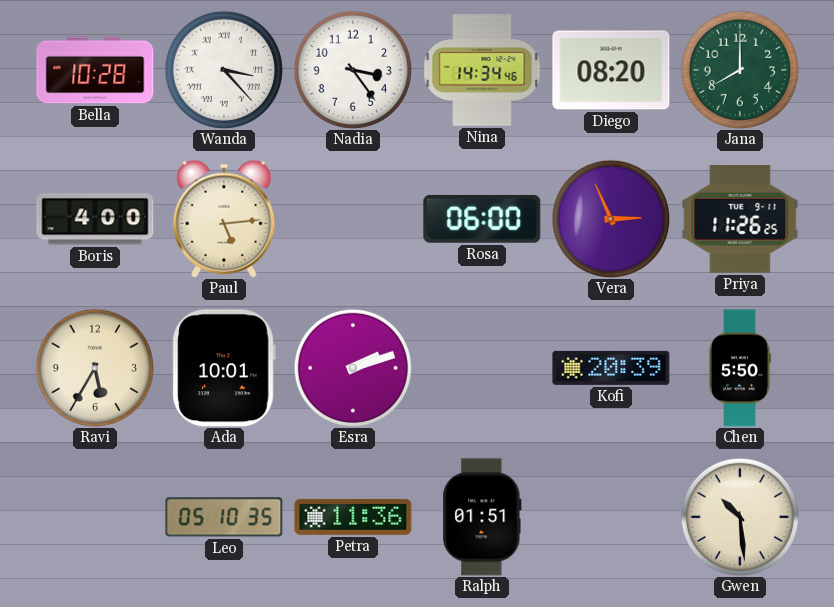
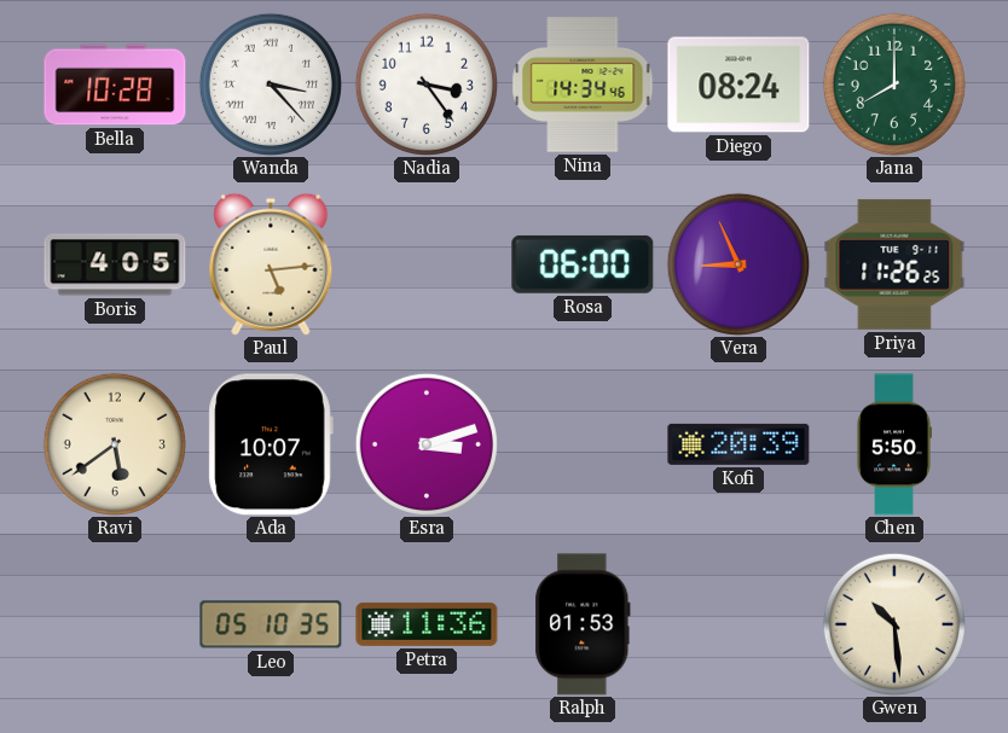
Diego: 08:20 -> 08:24
Boris: 4:00 -> 4:05
Vera: 2:56 -> 8:56
Ravi: 5:35 -> 5:39
Ada: 10:01 -> 10:07
Esra: 2:12 -> 3:12
Ralph: 01:51 -> 01:53
